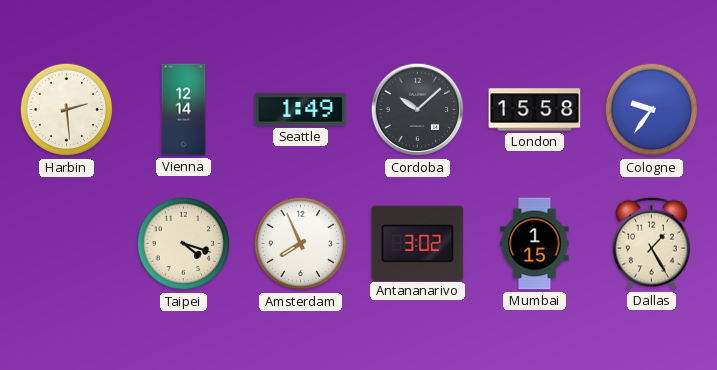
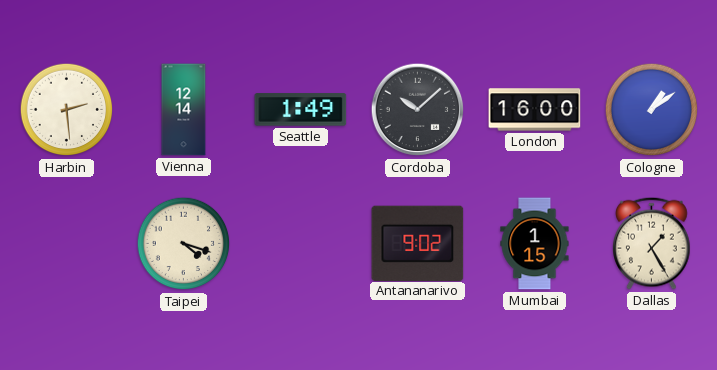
London: 15:58 -> 16:00
Cologne: 9:36 -> 1:09
Amsterdam: 7:56 -> none
Antananarivo: 3:02 -> 9:02
